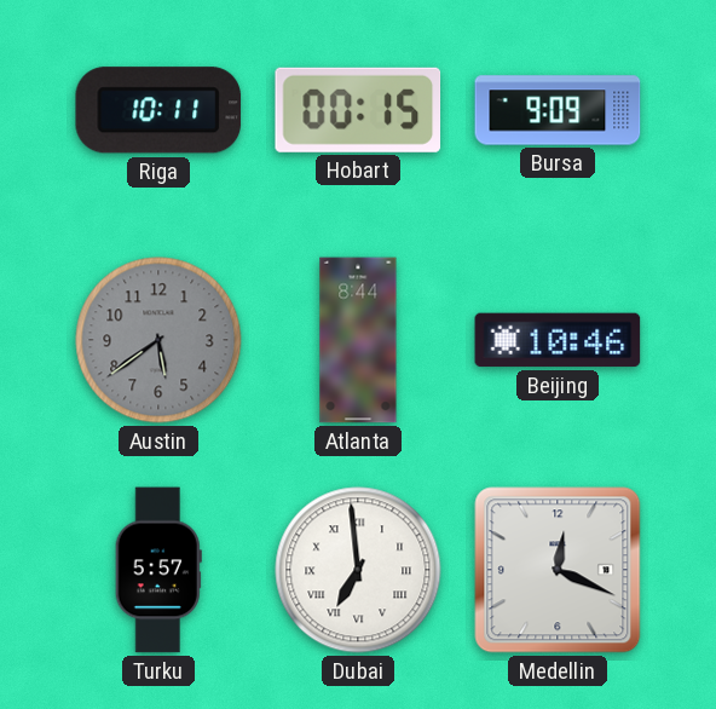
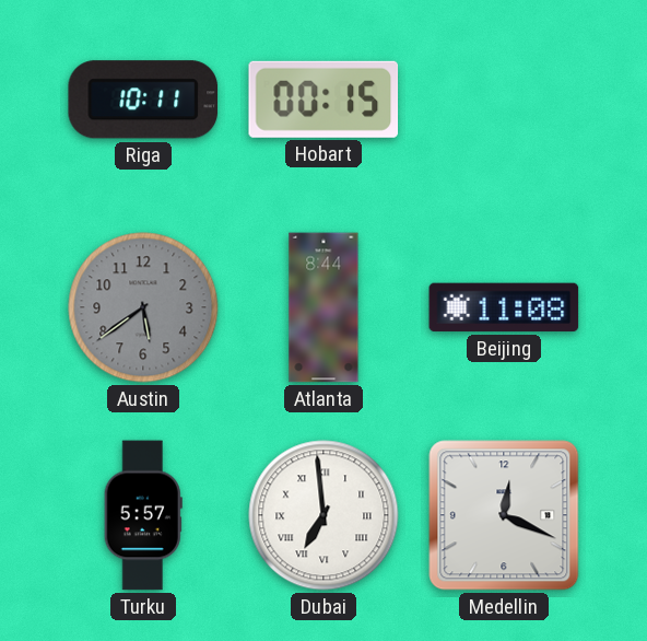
Bursa: 9:09 -> none
Beijing: 10:46 -> 11:08
